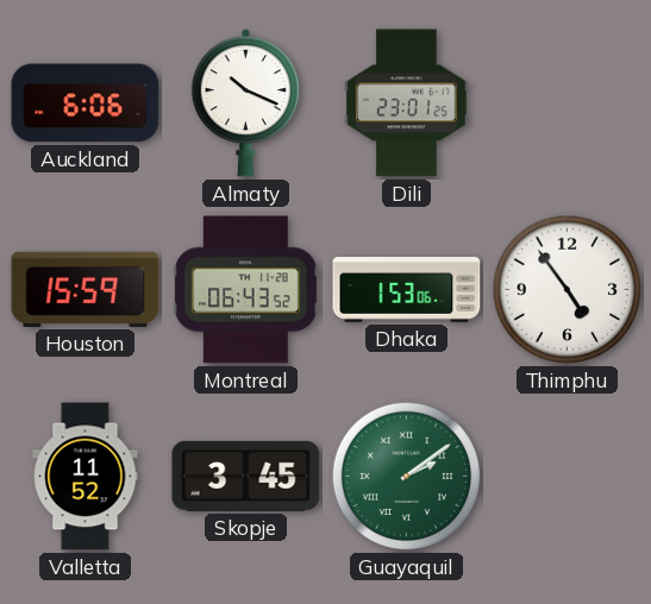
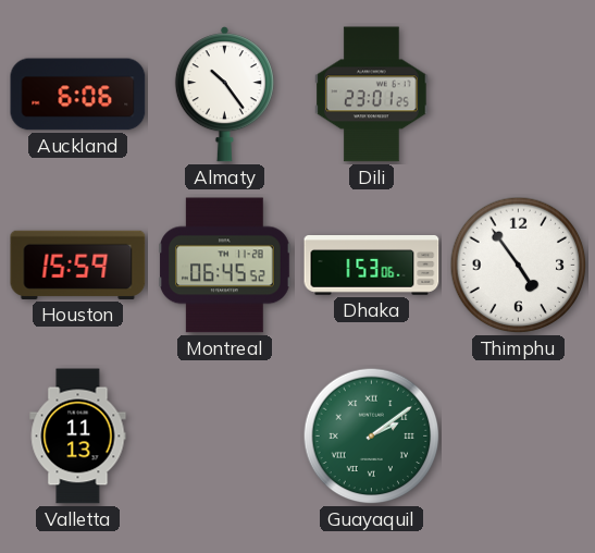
Almaty: 10:19 -> 10:24
Montreal: 06:43 -> 06:45
Valletta: 11:52 -> 11:13
Skopje: 3:45 -> none
